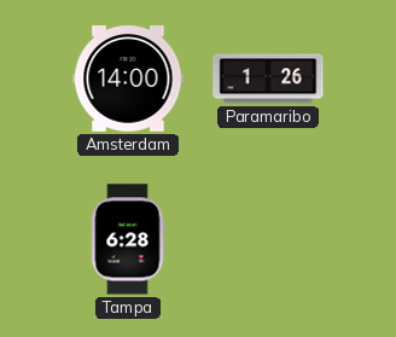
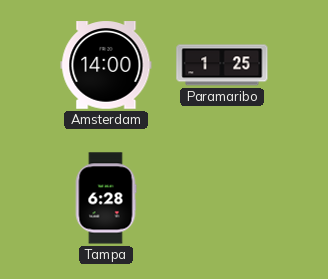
Paramaribo: 1:26 -> 1:25
